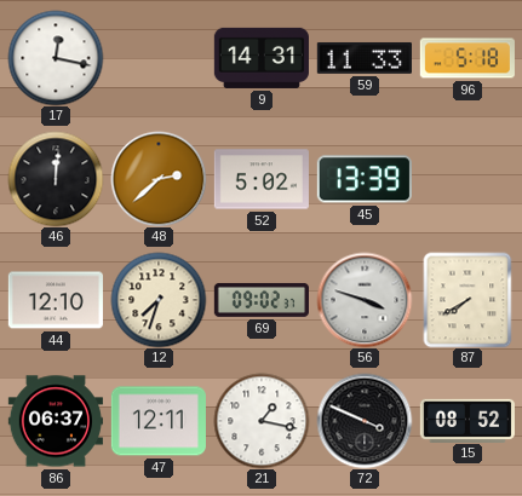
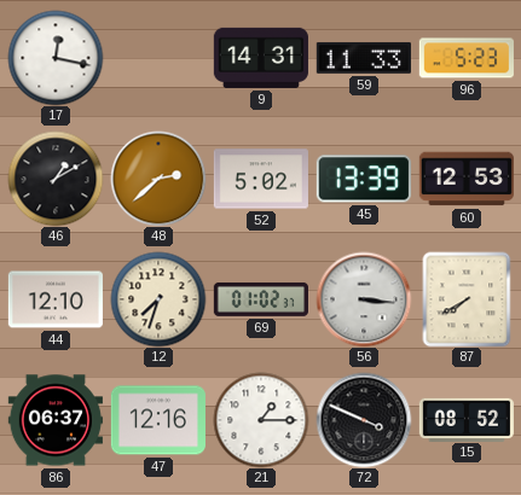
96: 5:18 -> 5:23
46: 12:01 -> 1:10
60: none -> 12:53
69: 09:02 -> 01:02
56: 3:48 -> 3:16
47: 12:11 -> 12:16
21: 1:17 -> 1:15
